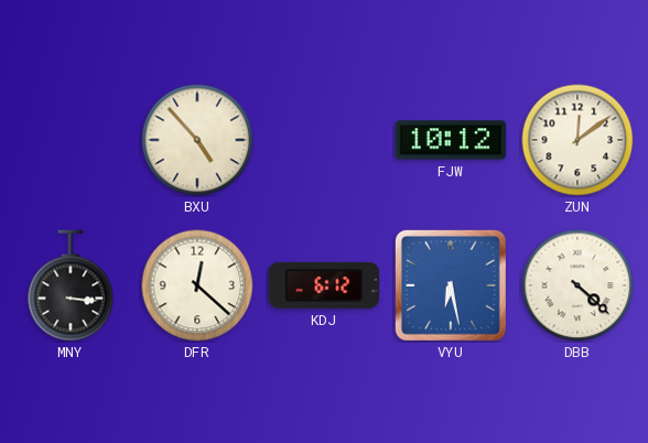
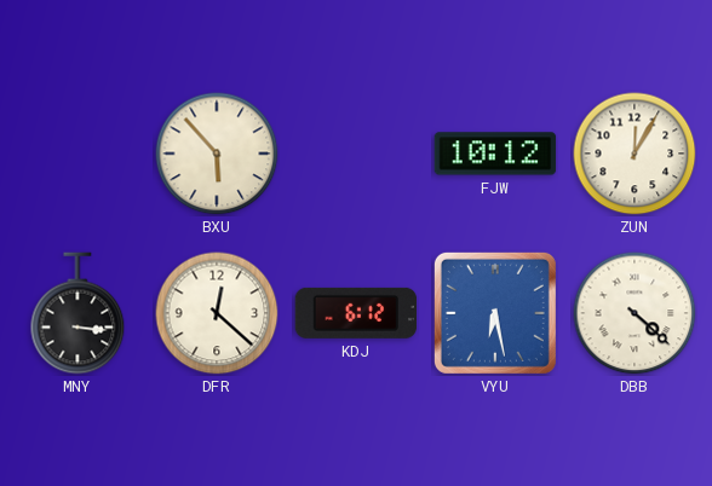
BXU: 4:53 -> 5:53
ZUN: 12:09 -> 12:05
